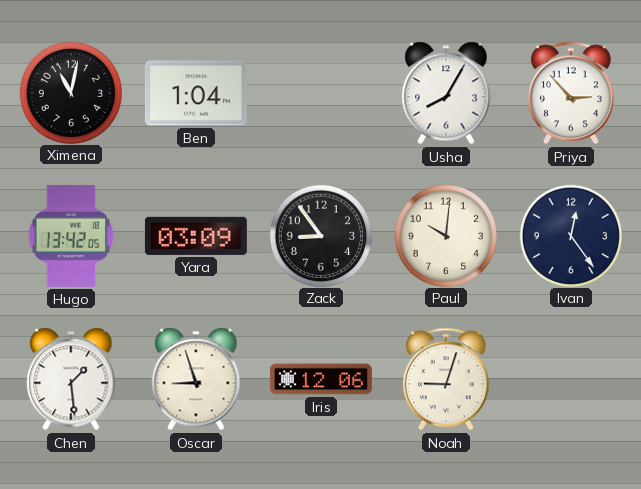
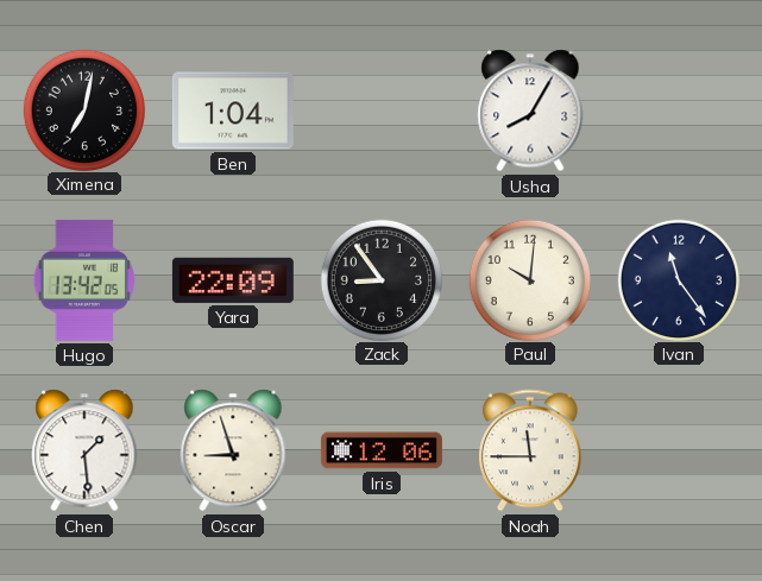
Ximena: 11:02 -> 7:02
Priya: 2:53 -> none
Yara: 03:09 -> 22:09
Ivan: 12:24 -> 11:24
Noah: 9:03 -> 11:45
